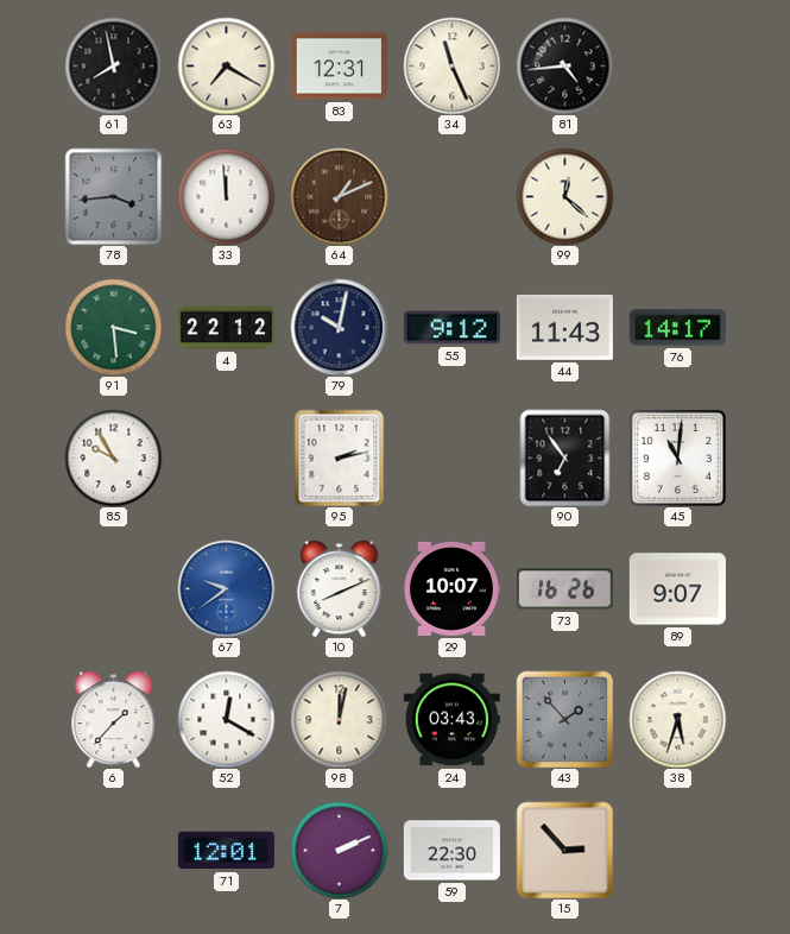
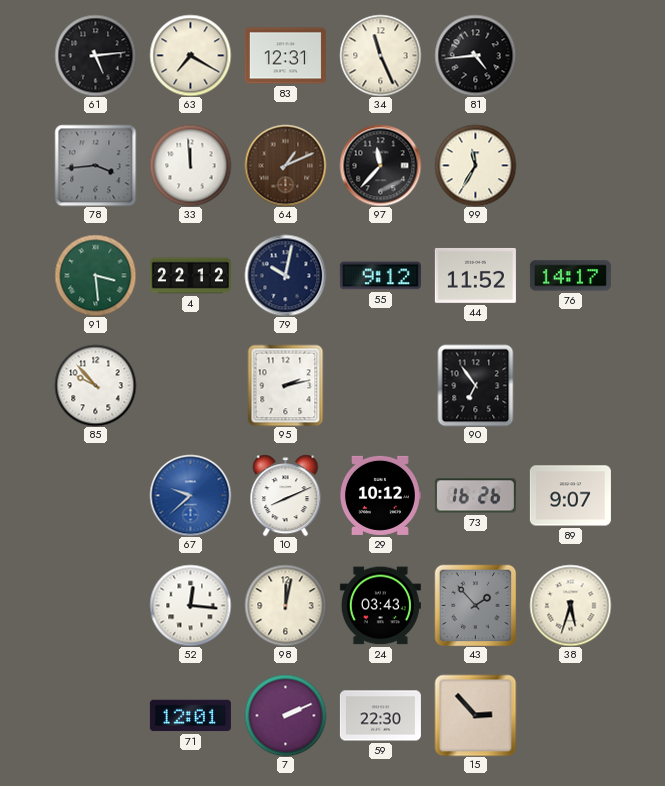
61: 7:58 -> 5:14
97: none -> 11:37
99: 12:22 -> 11:35
44: 11:43 -> 11:52
85: 9:55 -> 9:53
45: 11:01 -> none
67: 9:39 -> 9:38
29: 10:07 -> 10:12
6: 1:37 -> none
52: 12:20 -> 12:16
